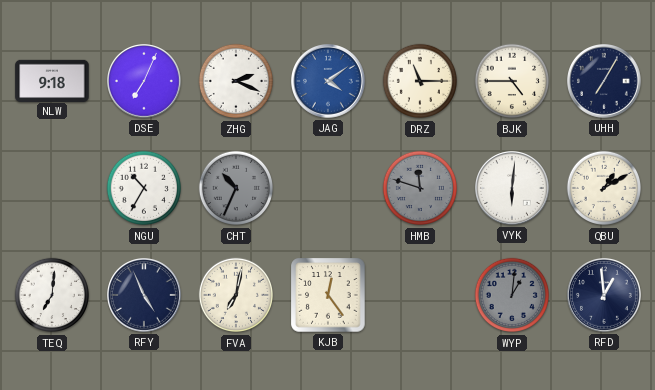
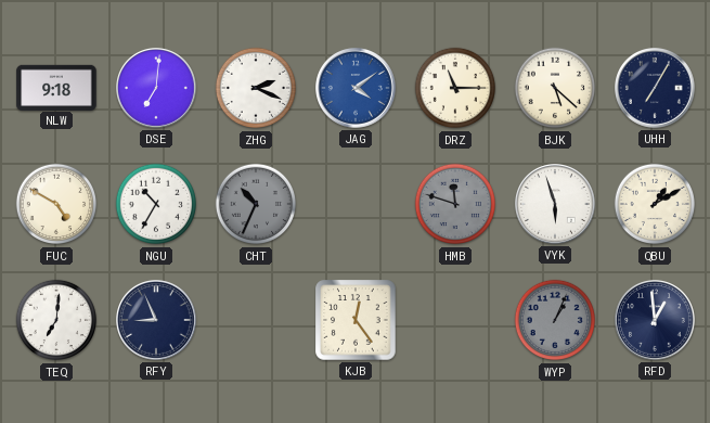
DSE: 7:04 -> 7:01
BJK: 4:45 -> 5:22
FUC: none -> 4:50
VYK: 6:01 -> 5:57
RFY: 4:56 -> 8:56
FVA: 7:02 -> none
WYP: 1:01 -> 1:04
